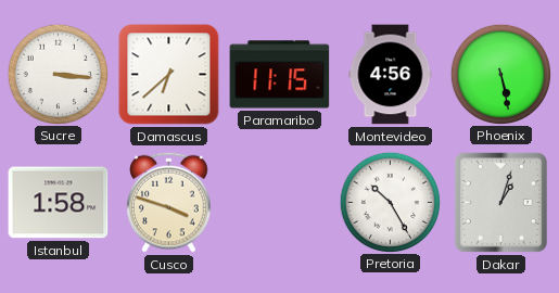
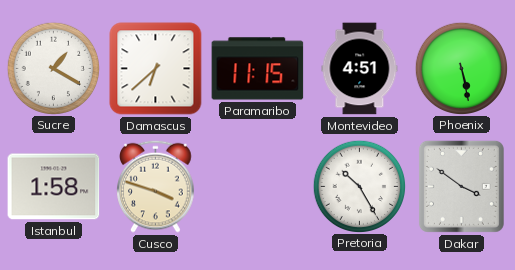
Sucre: 3:16 -> 1:20
Montevideo: 4:56 -> 4:51
Dakar: 1:03 -> 3:51
